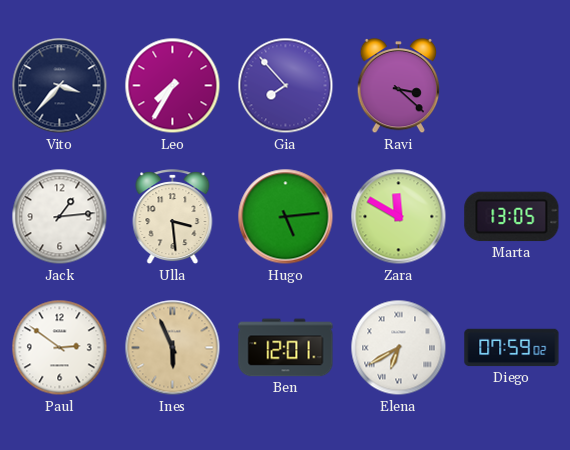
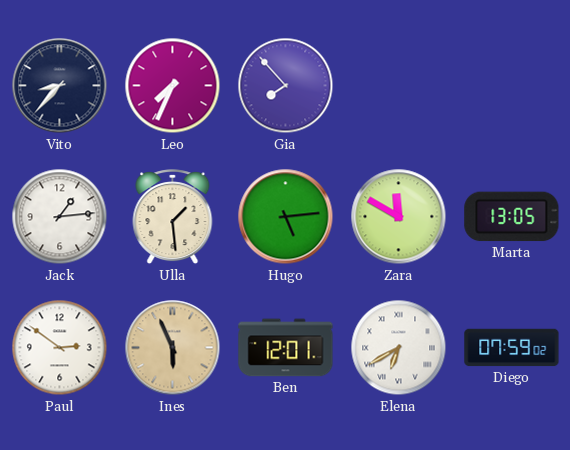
Vito: 3:37 -> 8:37
Leo: 7:35 -> 7:34
Ravi: 3:22 -> none
Ulla: 3:29 -> 1:29
